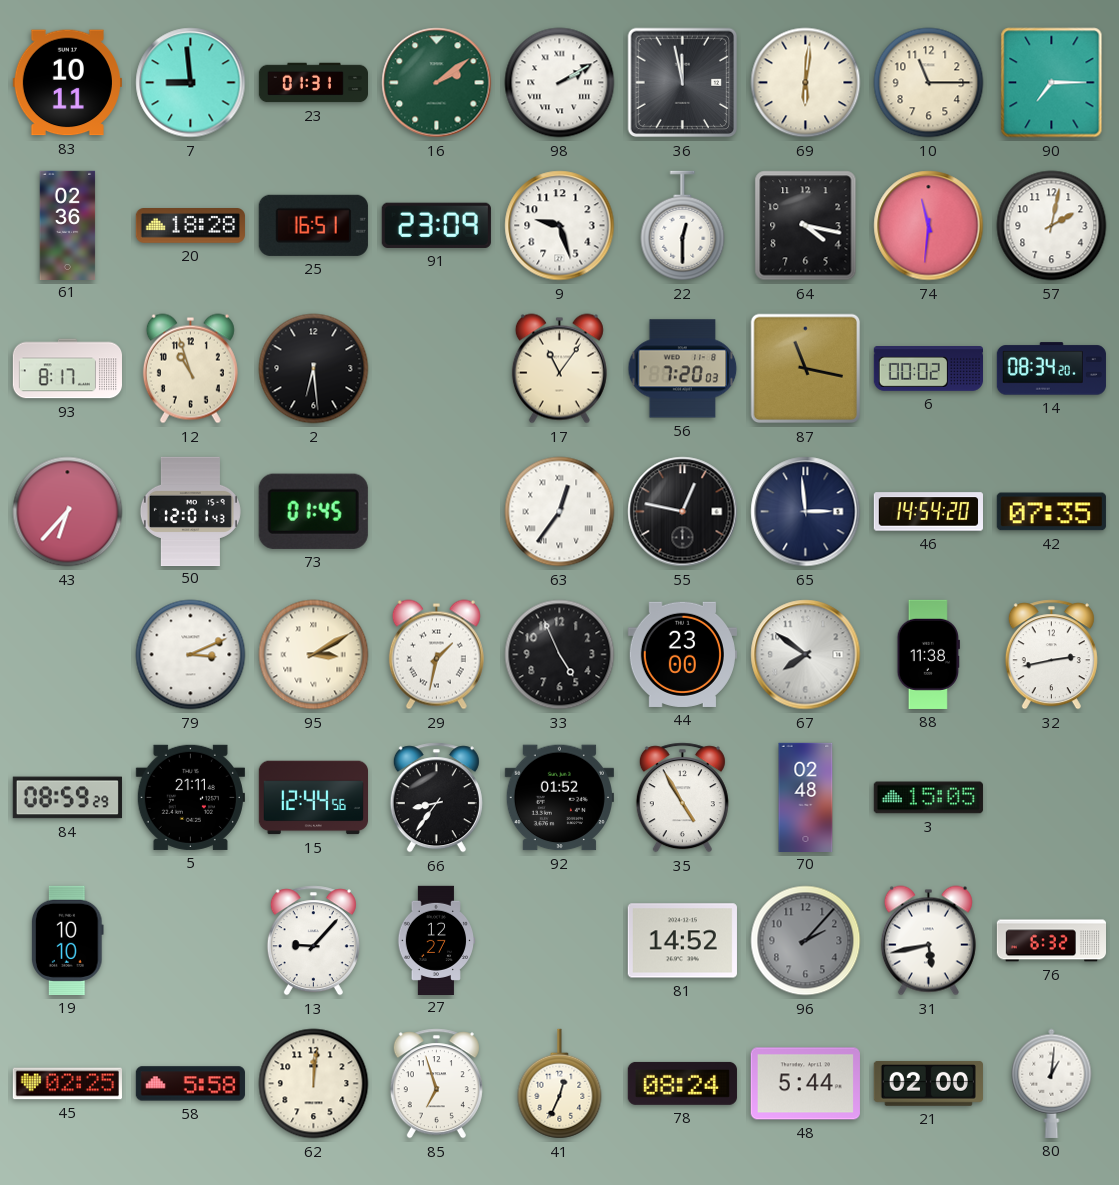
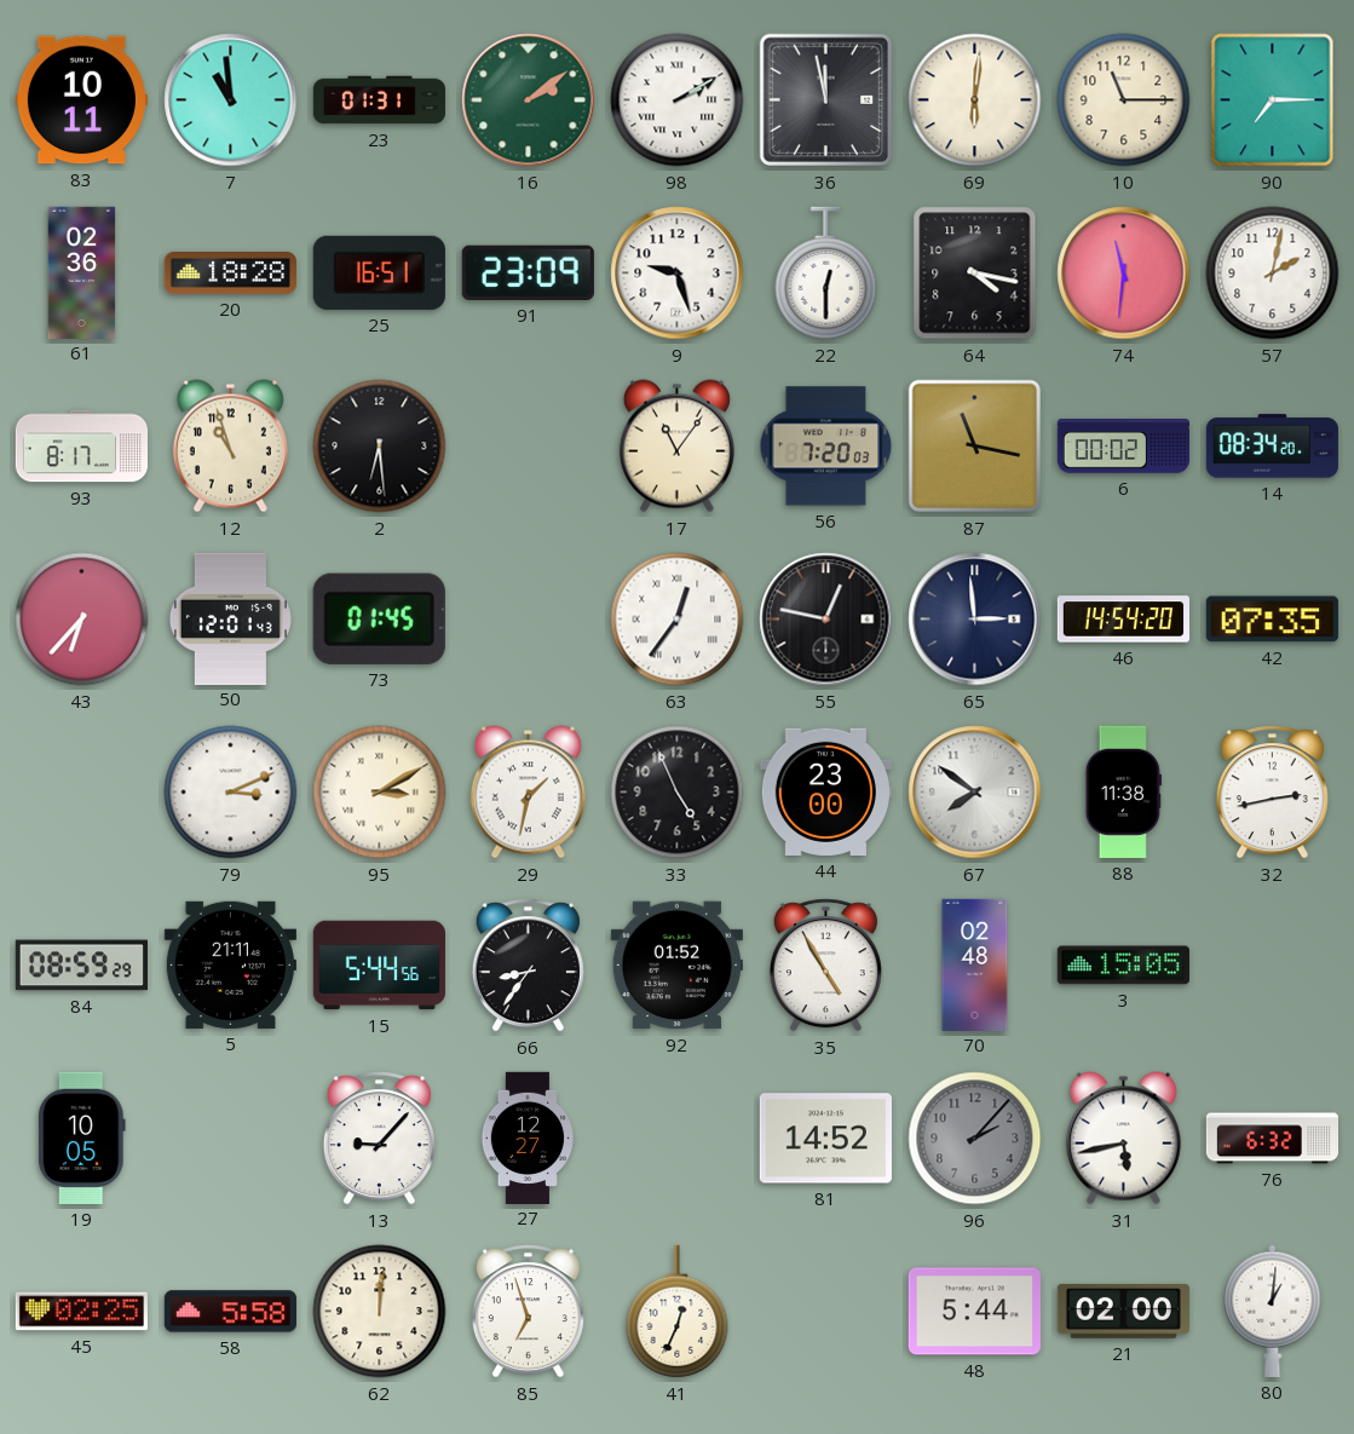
7: 8:59 -> 10:59
15: 12:44 -> 5:44
19: 10:10 -> 10:05
78: 08:24 -> none
